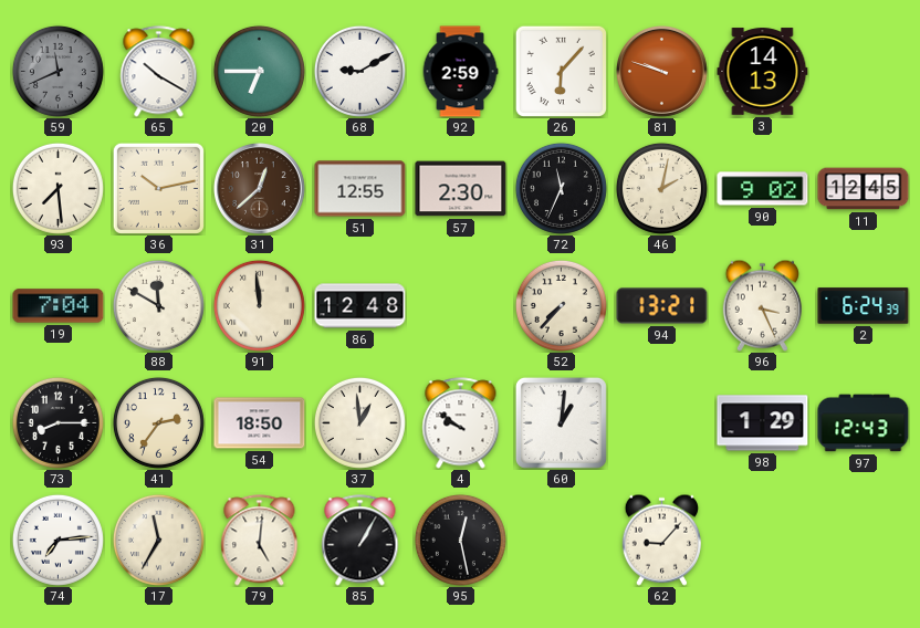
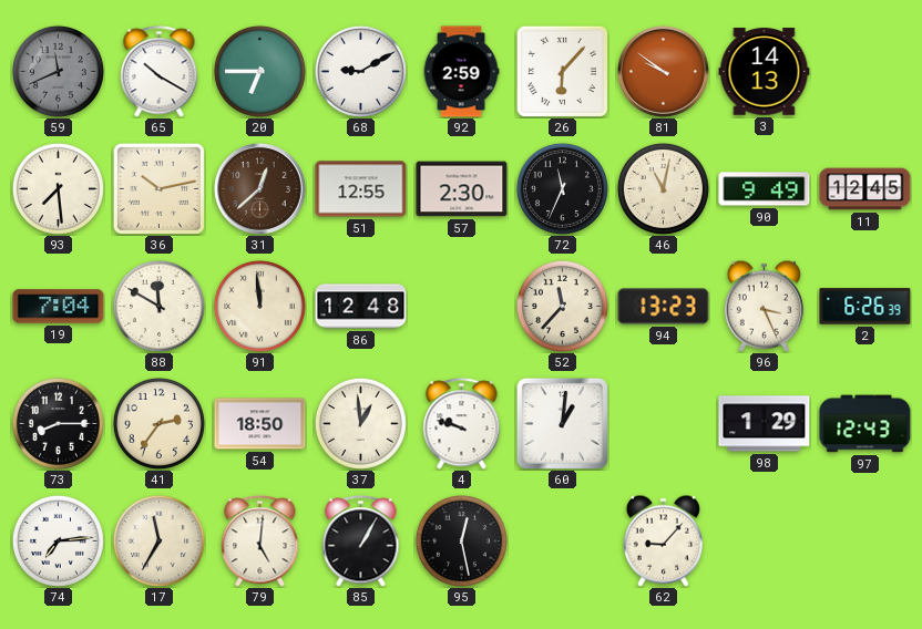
81: 9:48 -> 9:51
46: 2:02 -> 11:02
90: 9:02 -> 9:49
52: 7:37 -> 11:37
94: 13:21 -> 13:23
2: 6:24 -> 6:26
4: 9:51 -> 9:48
